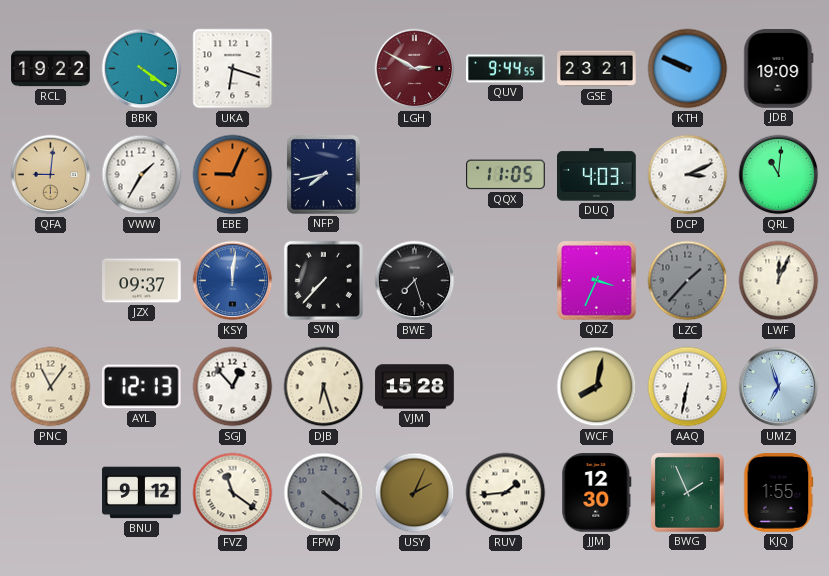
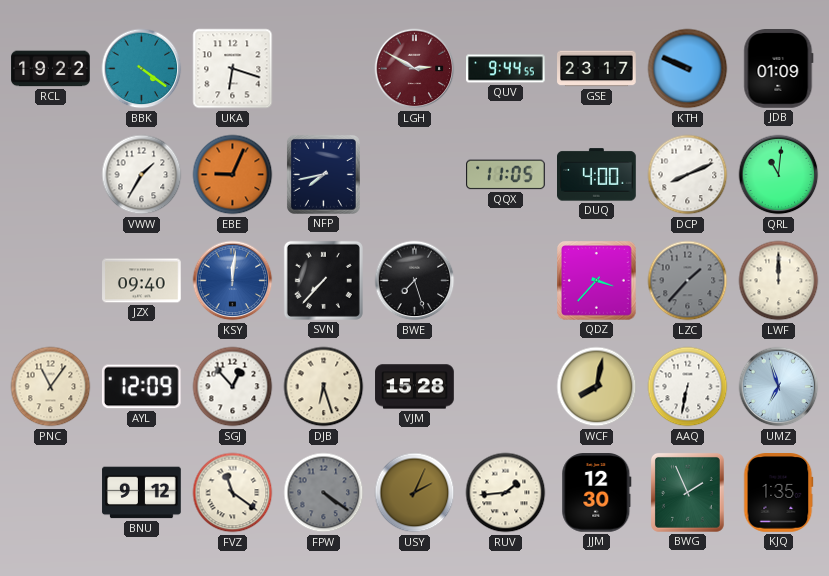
GSE: 23:21 -> 23:17
JDB: 19:09 -> 01:09
QFA: 9:01 -> none
DUQ: 4:03 -> 4:00
DCP: 3:11 -> 8:11
JZX: 09:37 -> 09:40
QDZ: 3:34 -> 3:37
LWF: 12:04 -> 12:00
AYL: 12:13 -> 12:09
KJQ: 1:55 -> 1:35
